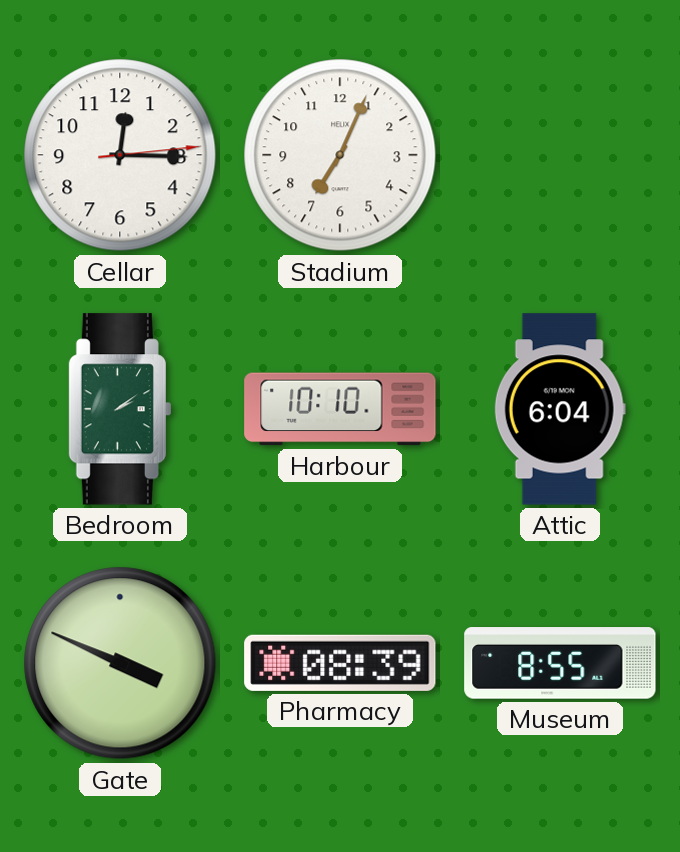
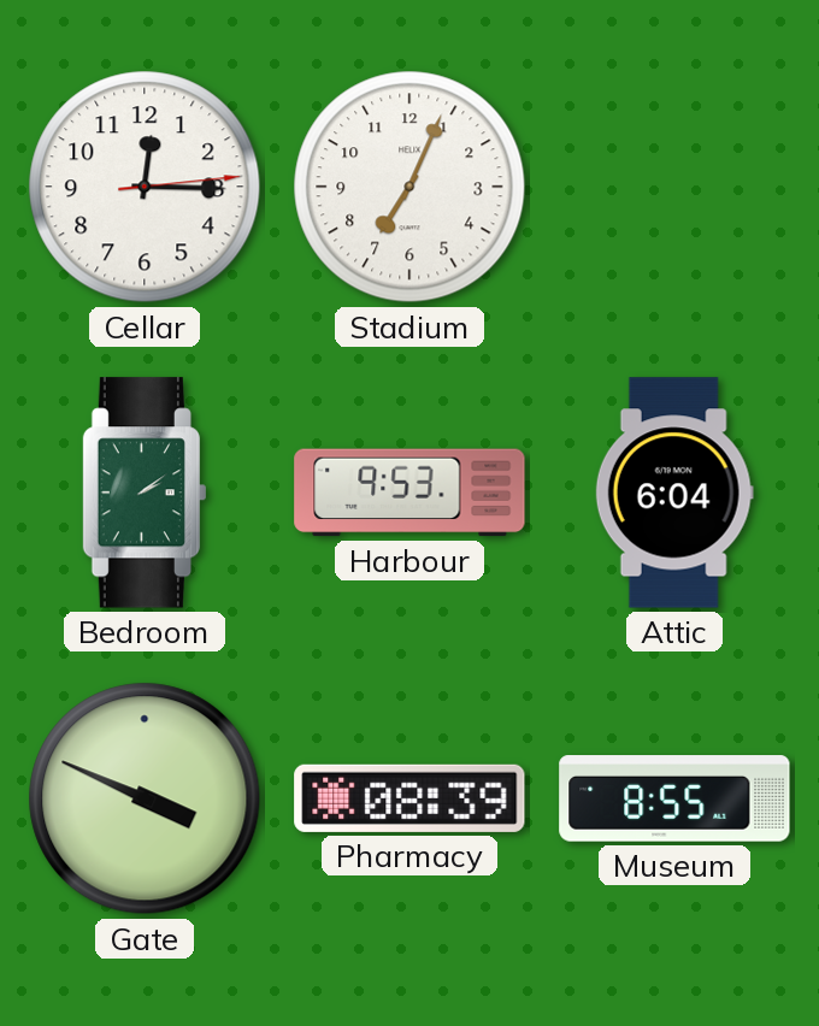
Harbour: 10:10 -> 9:53
